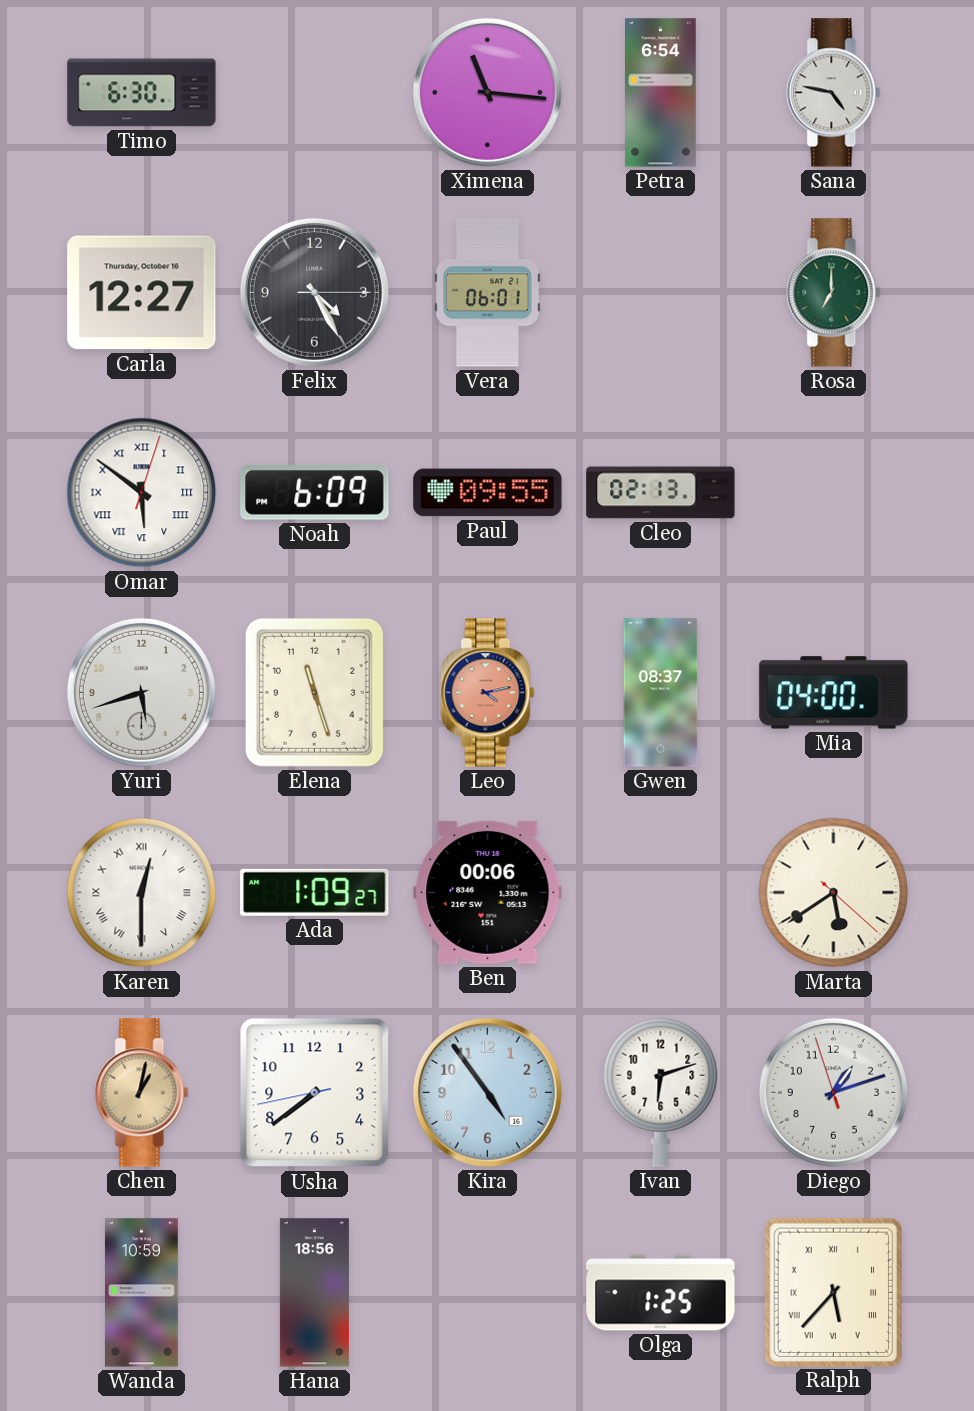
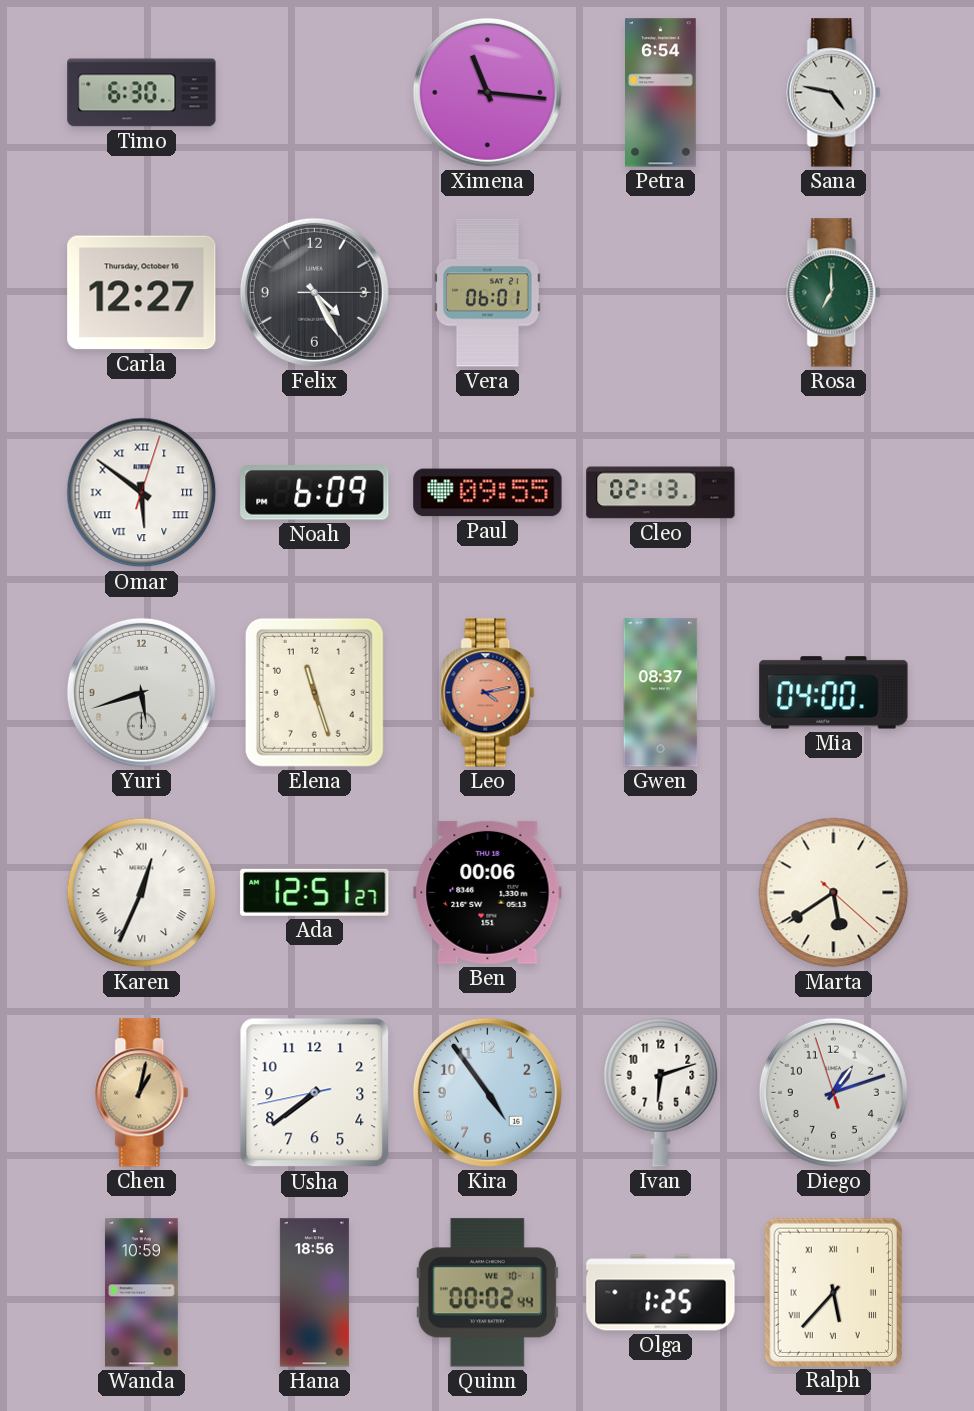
Karen: 12:30 -> 12:34
Ada: 1:09 -> 12:51
Quinn: none -> 00:02
